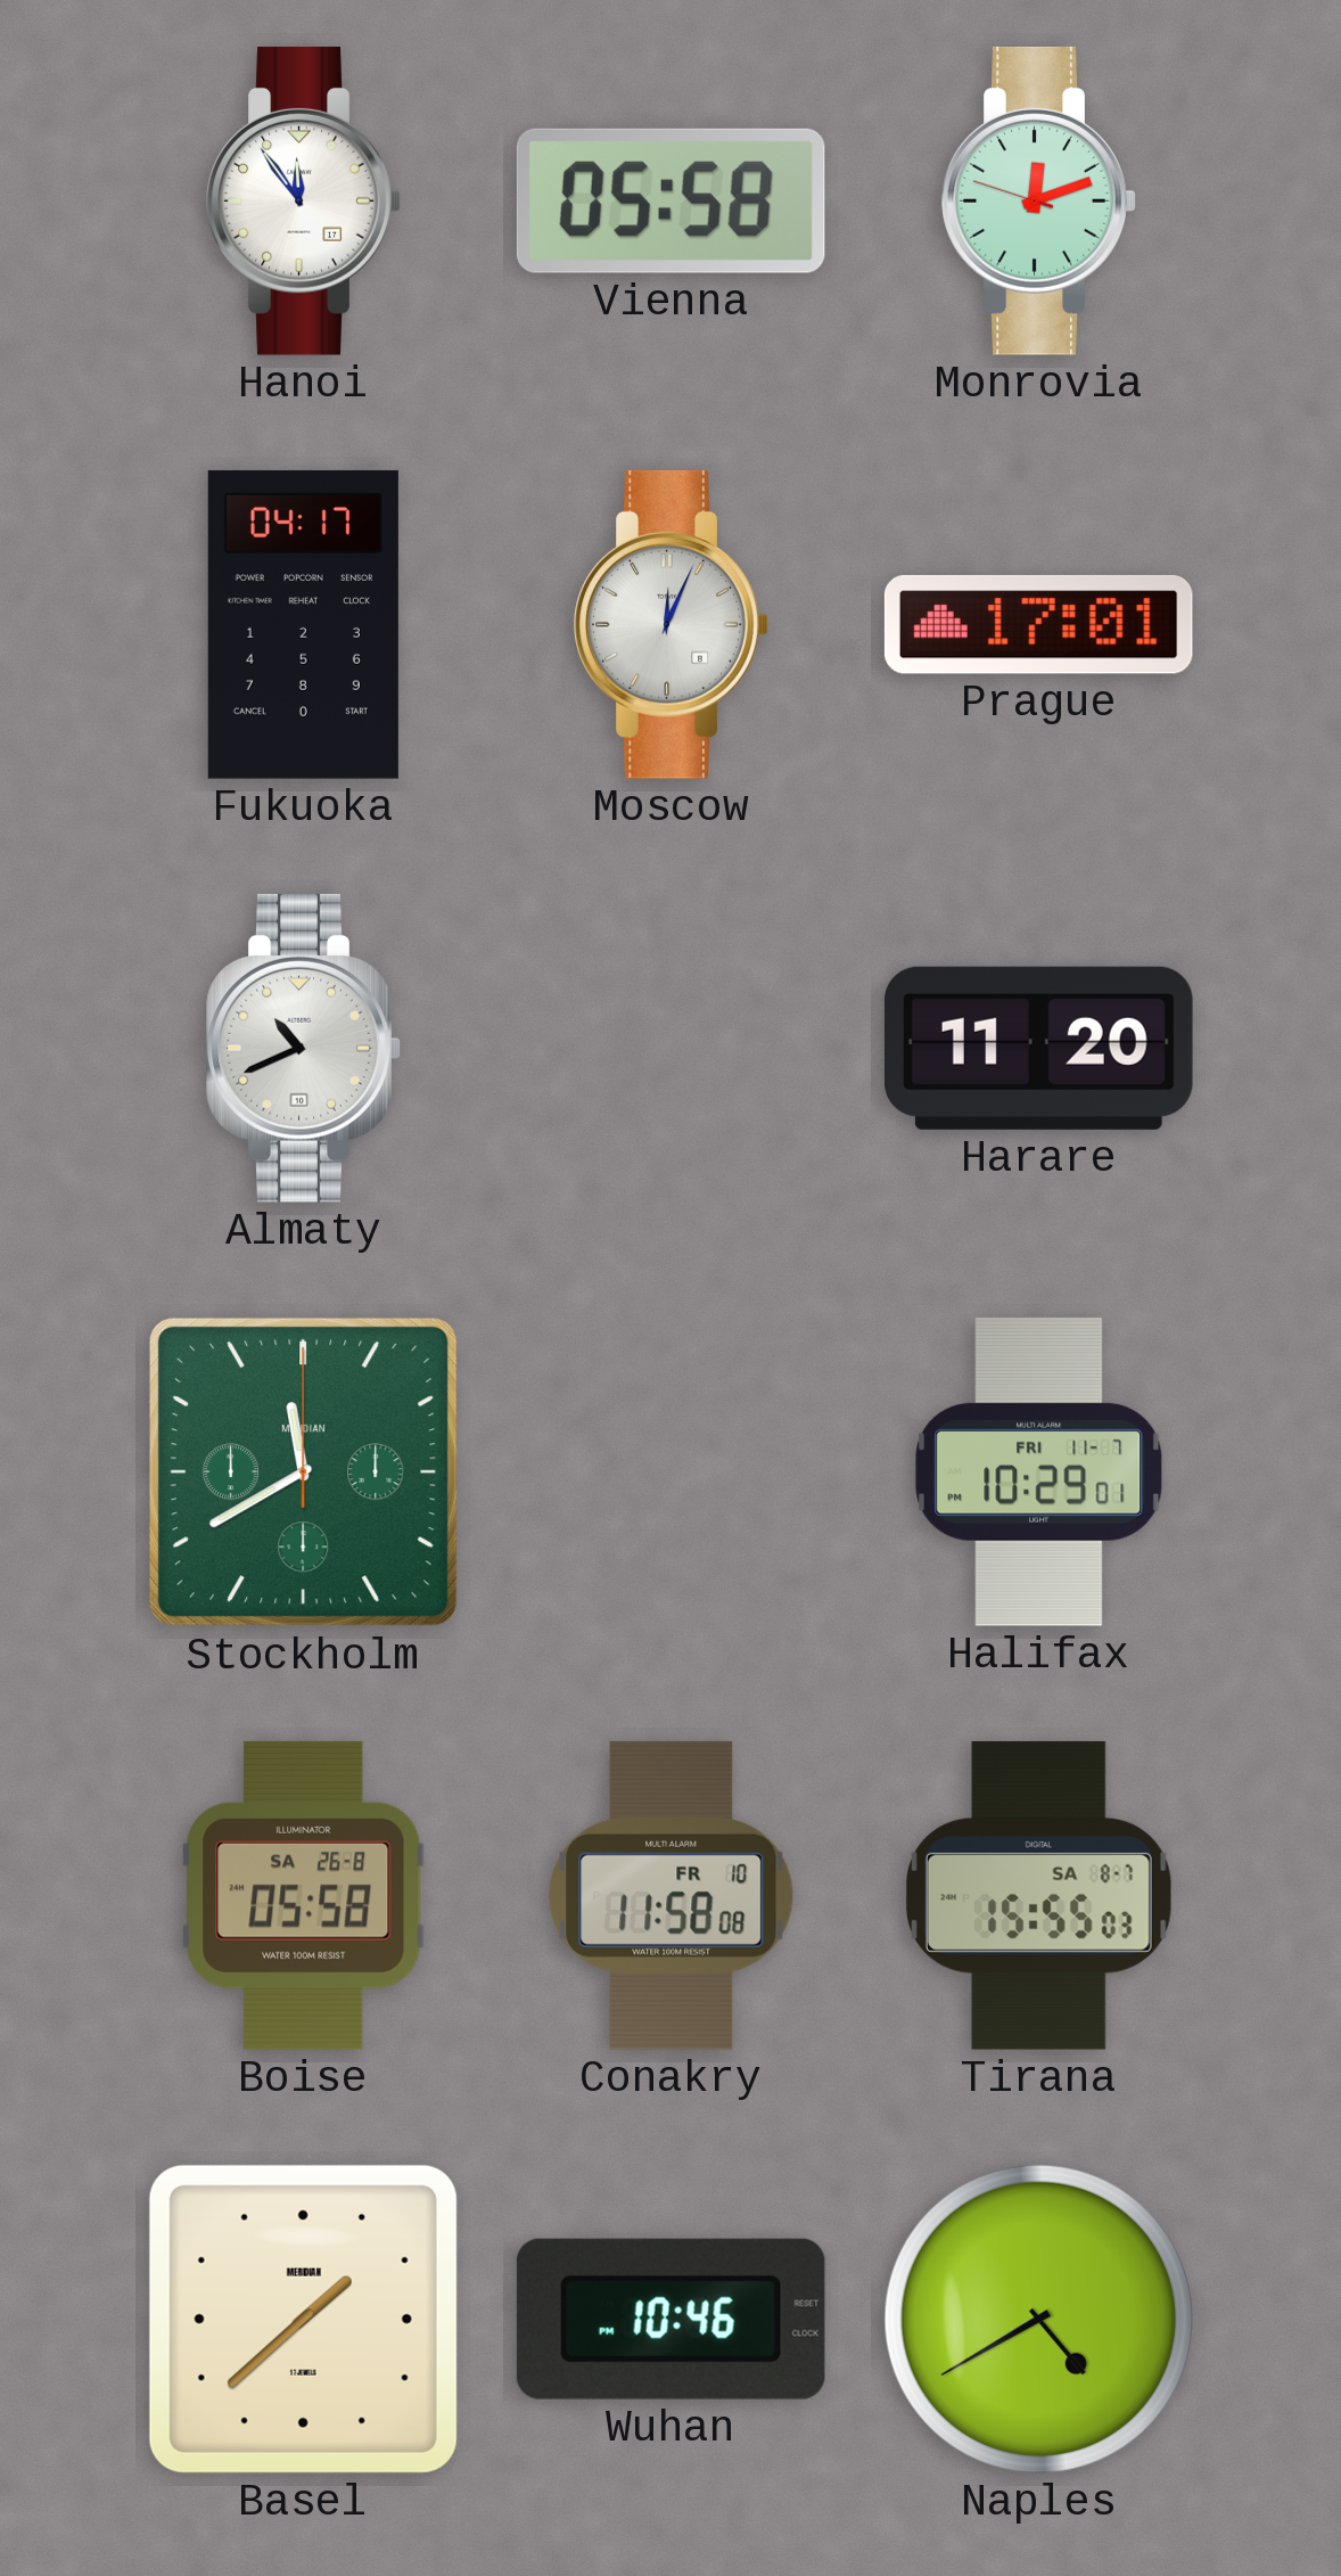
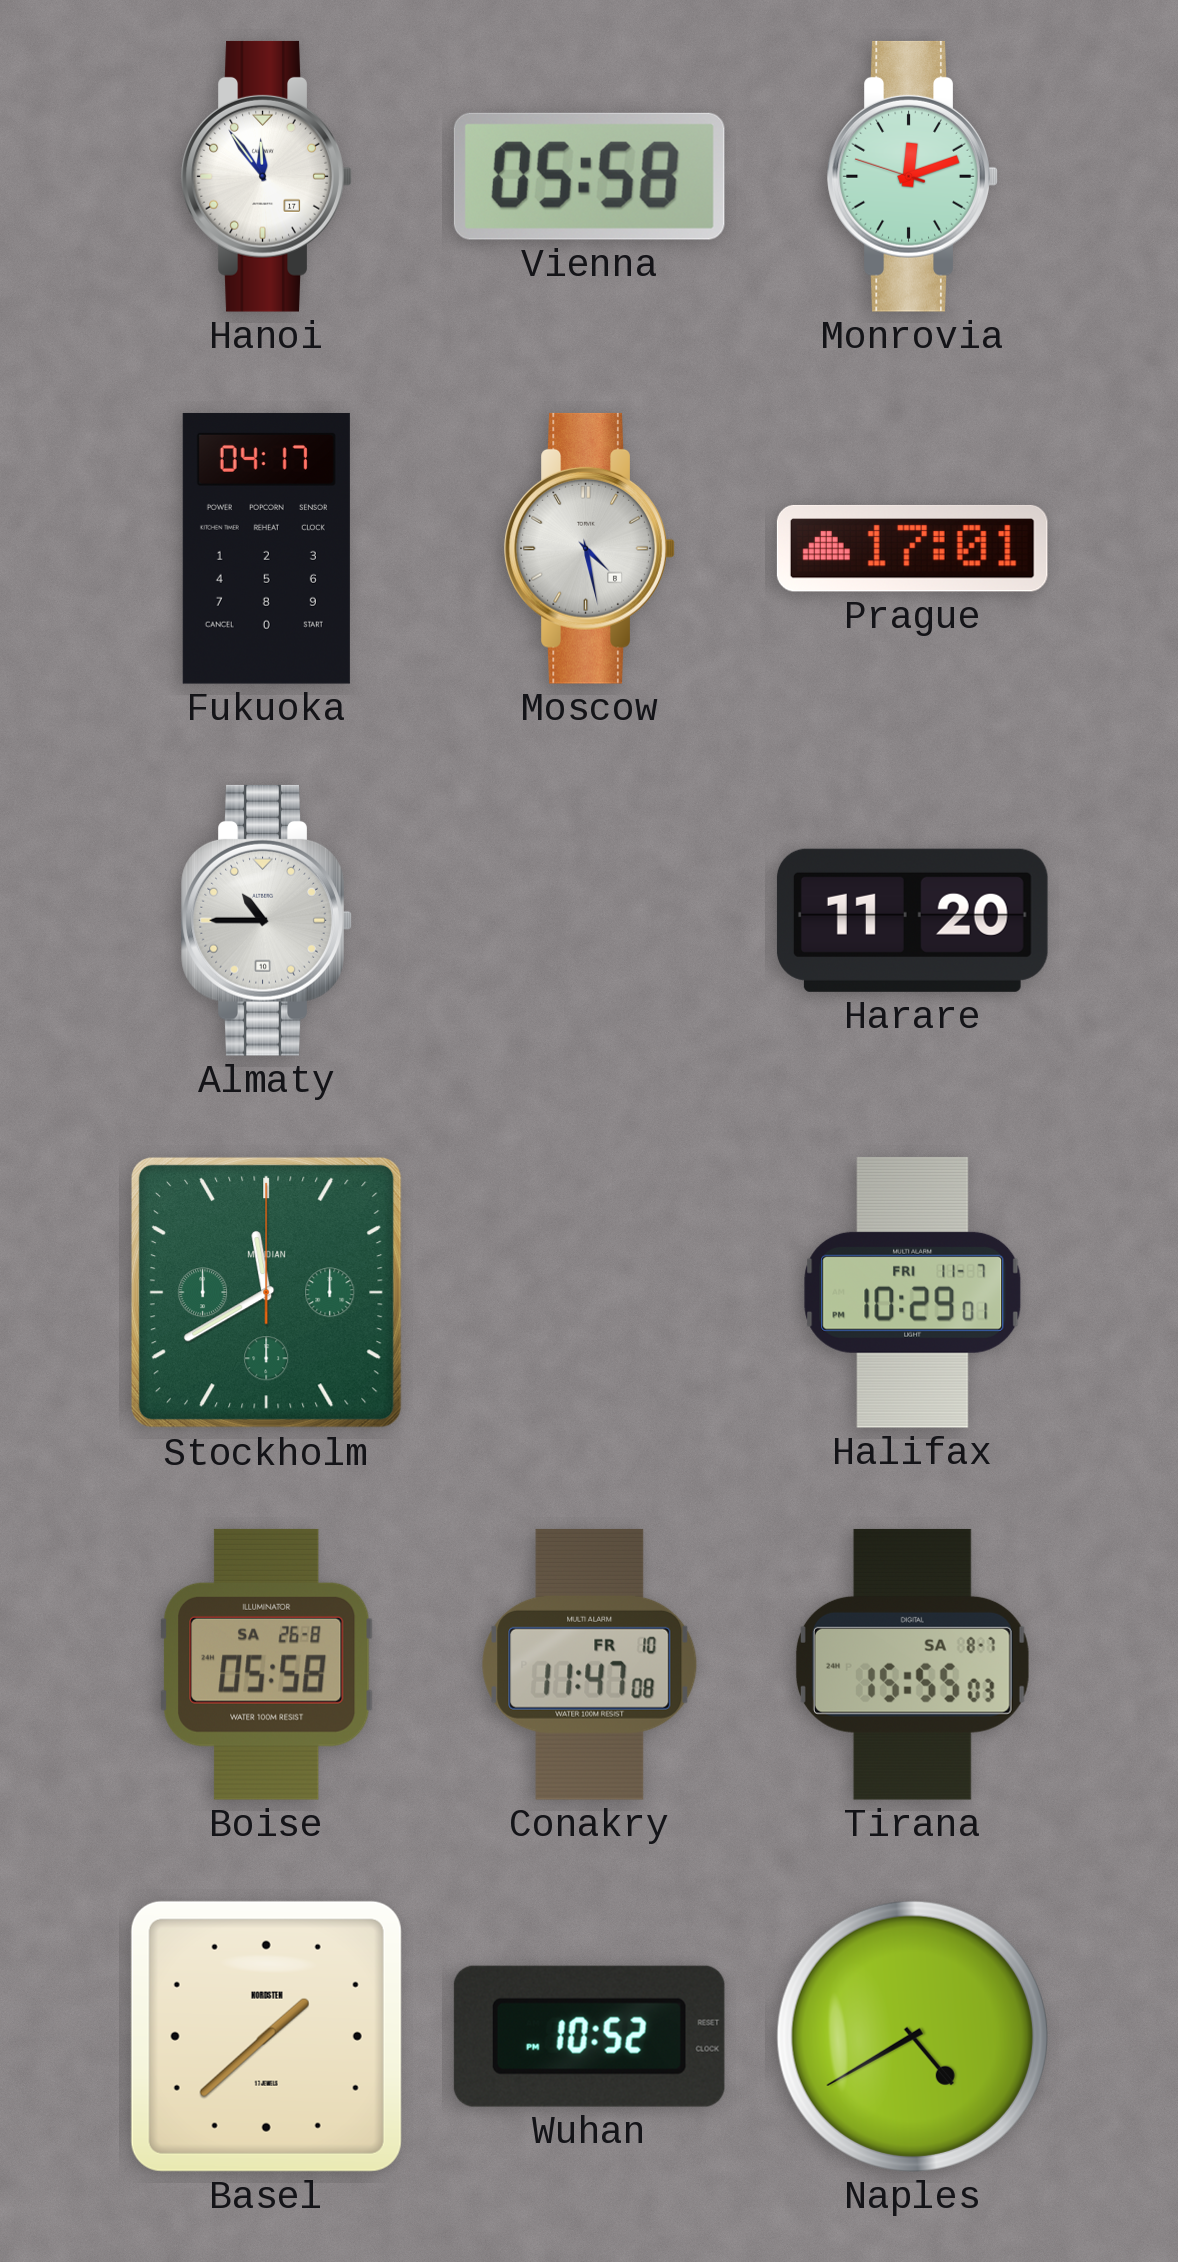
Moscow: 12:04 -> 4:28
Almaty: 10:41 -> 10:45
Conakry: 11:58 -> 11:47
Basel brand: MERIDIAN -> NORDSTEN
Wuhan: 10:46 -> 10:52
